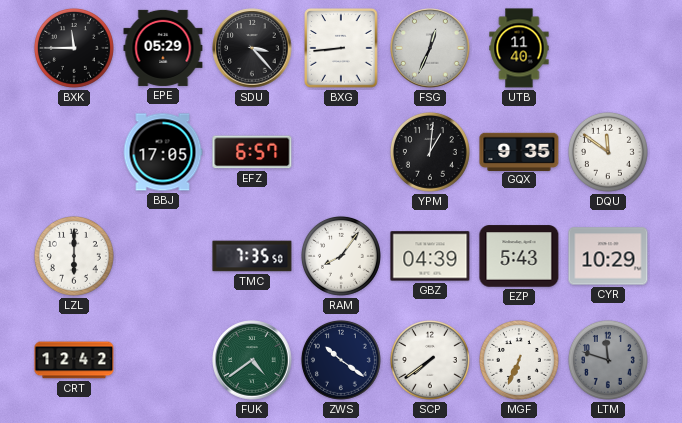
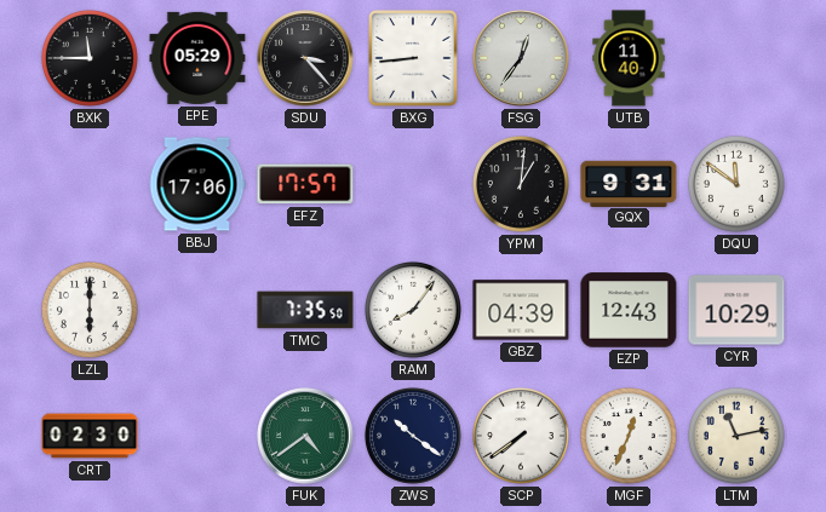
FSG: 12:34 -> 12:36
BBJ: 17:05 -> 17:06
EFZ: 6:57 -> 17:57
GQX: 9:35 -> 9:31
EZP: 5:43 -> 12:43
CRT: 12:42 -> 02:30
MGF: 6:34 -> 12:34
LTM: 11:48 -> 11:13
LTM dial: grey -> cream
